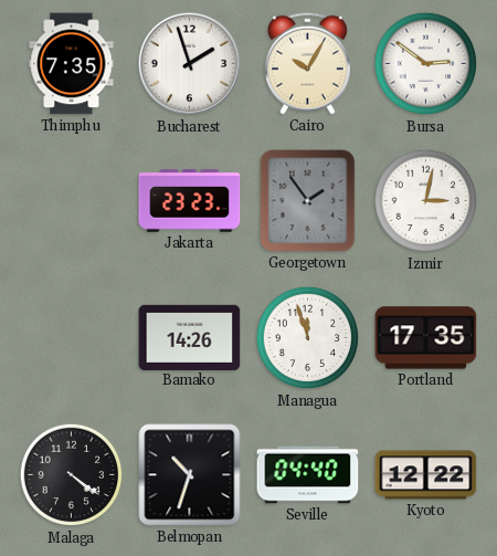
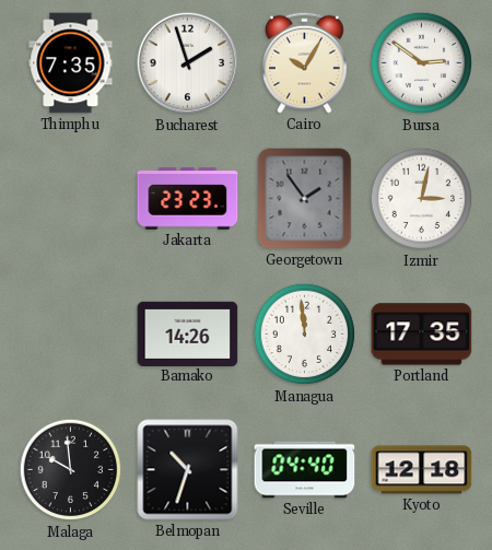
Managua: 11:57 -> 11:59
Malaga: 4:21 -> 9:59
Kyoto: 12:22 -> 12:18
